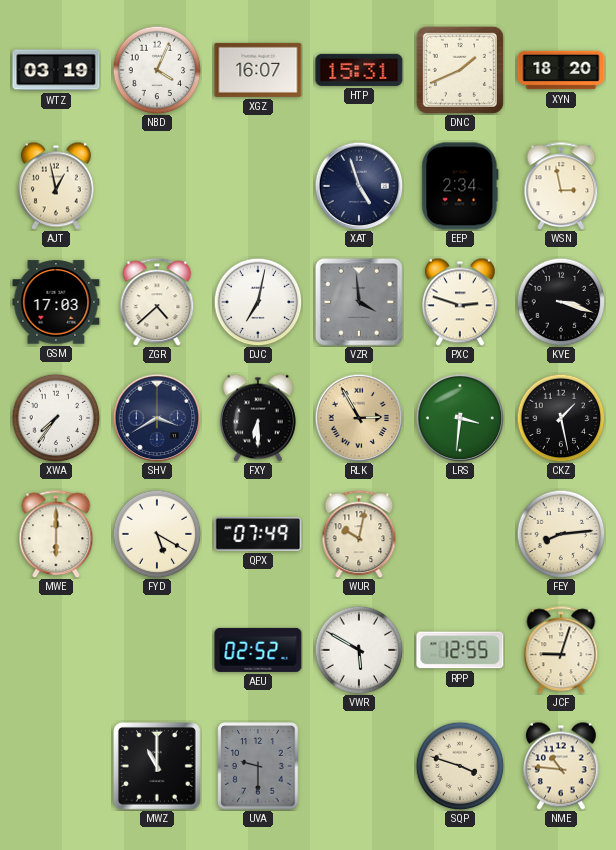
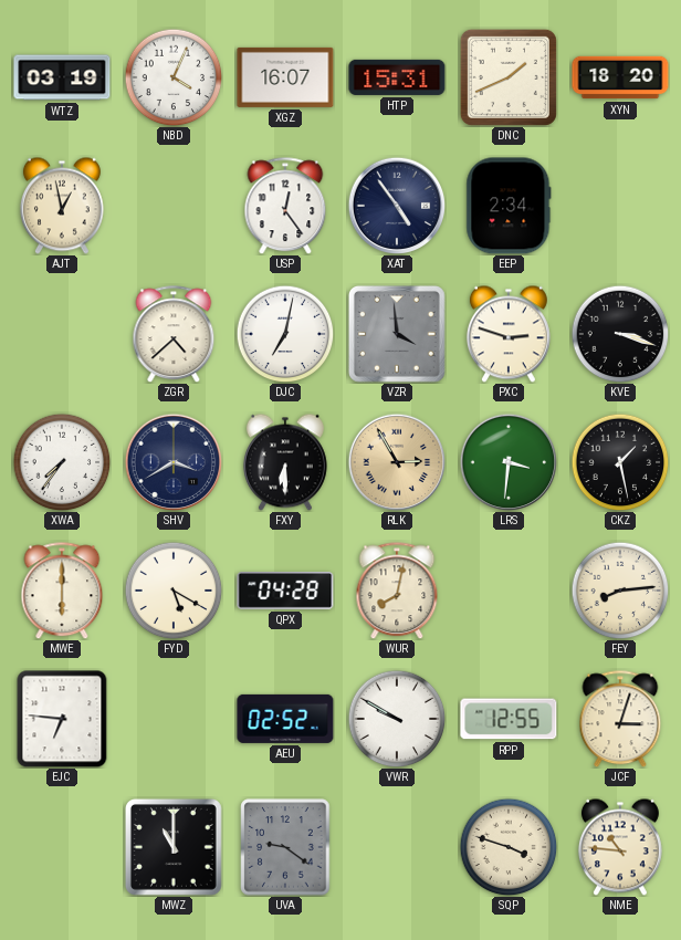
USP: none -> 12:24
XAT: 4:57 -> 4:54
WSN: 2:58 -> none
GSM: 17:03 -> none
QPX: 07:49 -> 04:28
WUR: 10:02 -> 8:02
EJC: none -> 6:46
VWR: 5:50 -> 9:50
JCF: 9:03 -> 3:03
UVA: 9:30 -> 9:21
